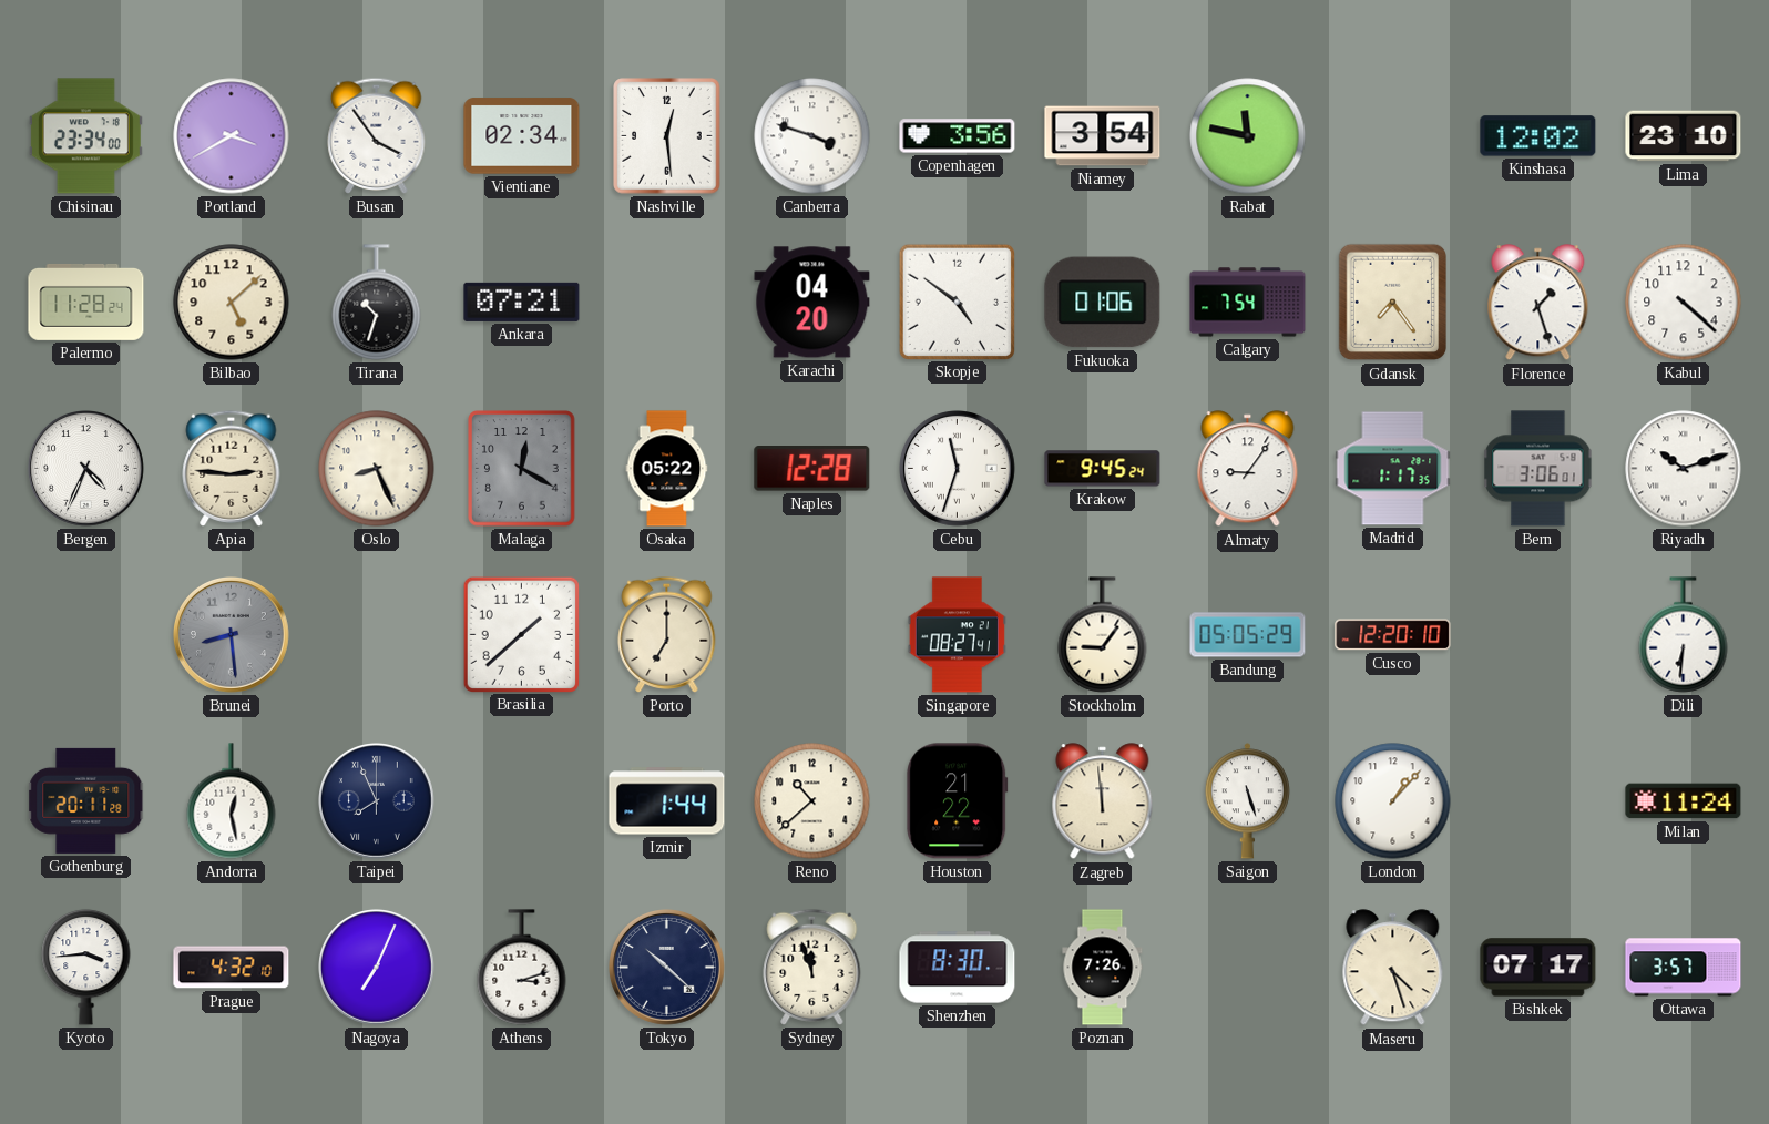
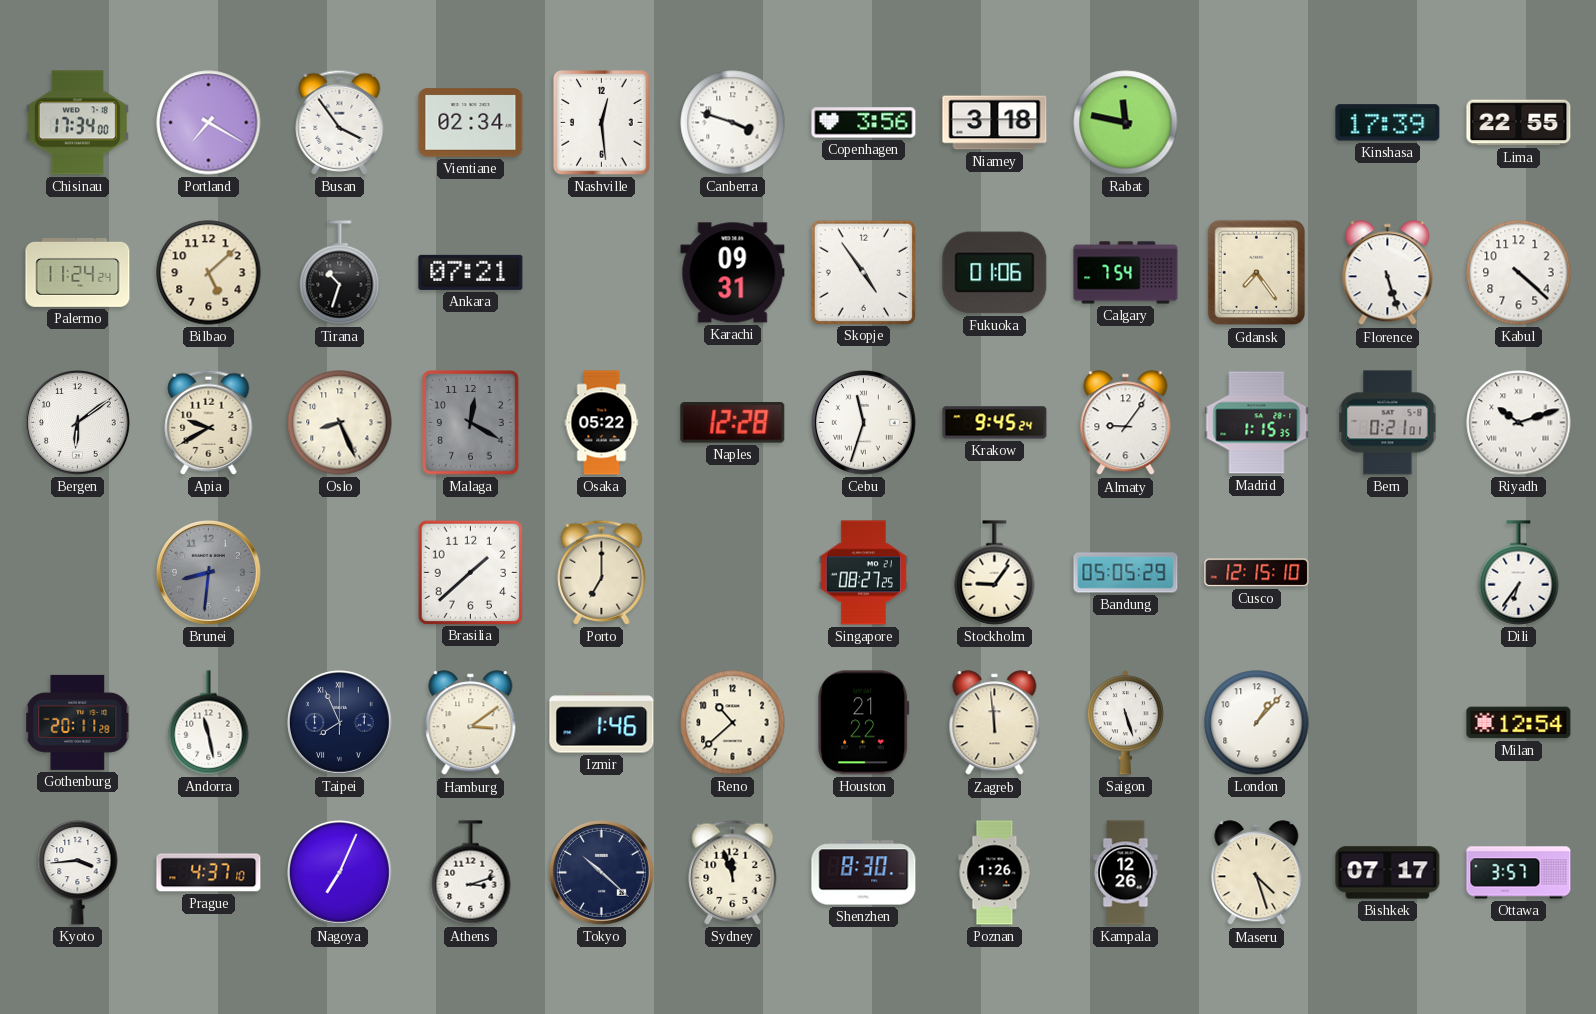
Chisinau: 23:34 -> 17:34
Portland: 3:40 -> 7:20
Niamey: 3:54 -> 3:18
Kinshasa: 12:02 -> 17:39
Lima: 23:10 -> 22:55
Palermo: 11:28 -> 11:24
Karachi: 04:20 -> 09:31
Skopje: 4:51 -> 4:54
Florence: 1:27 -> 5:27
Bergen: 4:34 -> 6:09
Apia: 2:46 -> 9:40
Madrid: 1:17 -> 1:15
Bern: 3:06 -> 0:21
Brunei: 8:29 -> 8:31
Singapore: 08:27:41 -> 08:27:25
Cusco: 12:20 -> 12:15
Dili: 6:31 -> 6:36
Andorra: 12:28 -> 11:28
Hamburg: none -> 3:09
Izmir: 1:44 -> 1:46
Milan: 11:24 -> 12:54
Prague: 4:32 -> 4:37
Poznan: 7:26 -> 1:26
Kampala: none -> 12:26
